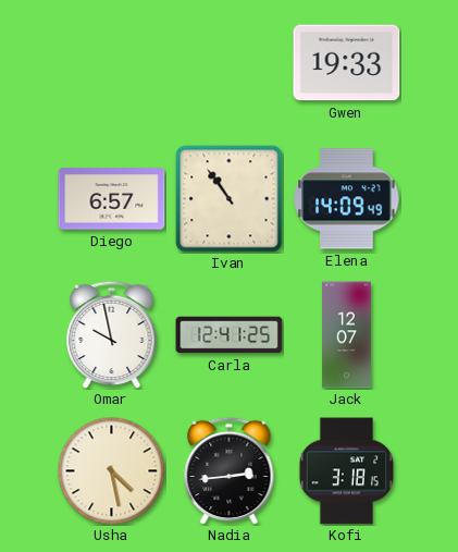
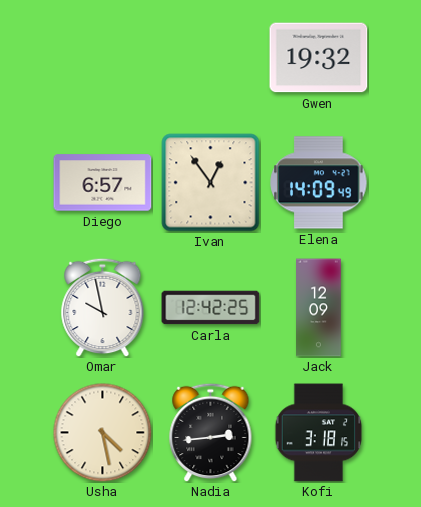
Gwen: 19:33 -> 19:32
Ivan: 10:54 -> 12:54
Carla: 12:41 -> 12:42
Jack: 12:07 -> 12:09
